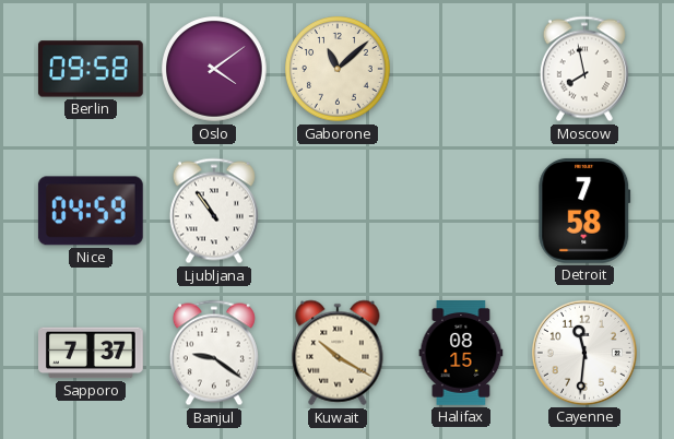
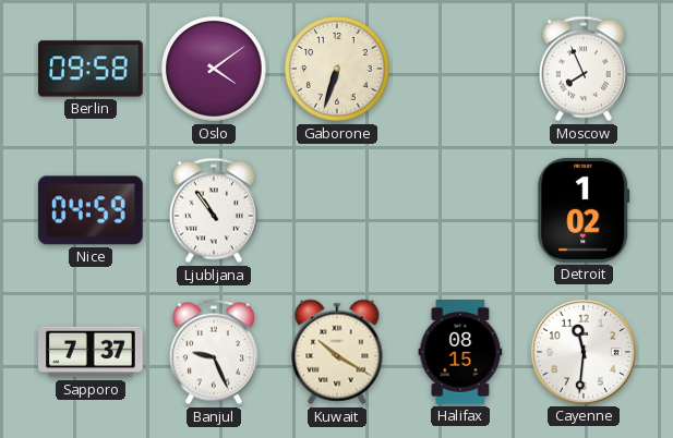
Gaborone: 11:08 -> 6:33
Moscow: 7:58 -> 7:56
Detroit: 7:58 -> 1:02
Banjul: 9:21 -> 9:26
